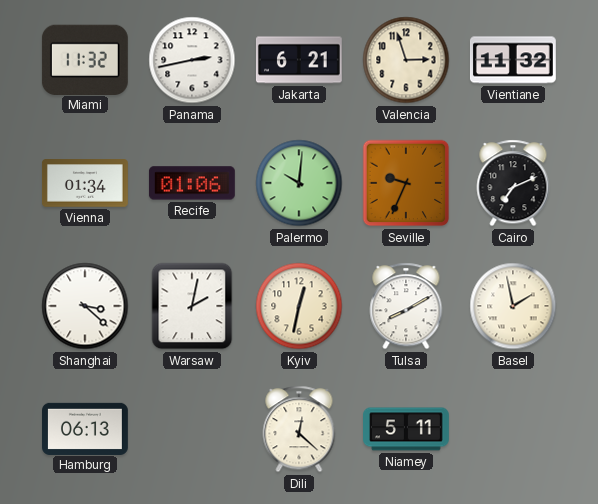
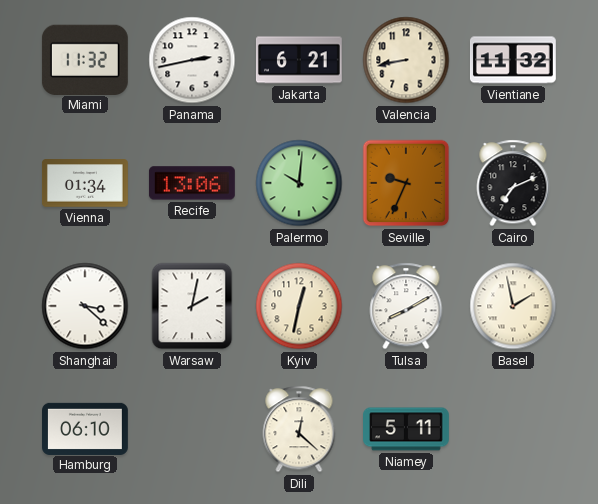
Valencia: 2:57 -> 8:43
Recife: 01:06 -> 13:06
Hamburg: 06:13 -> 06:10
